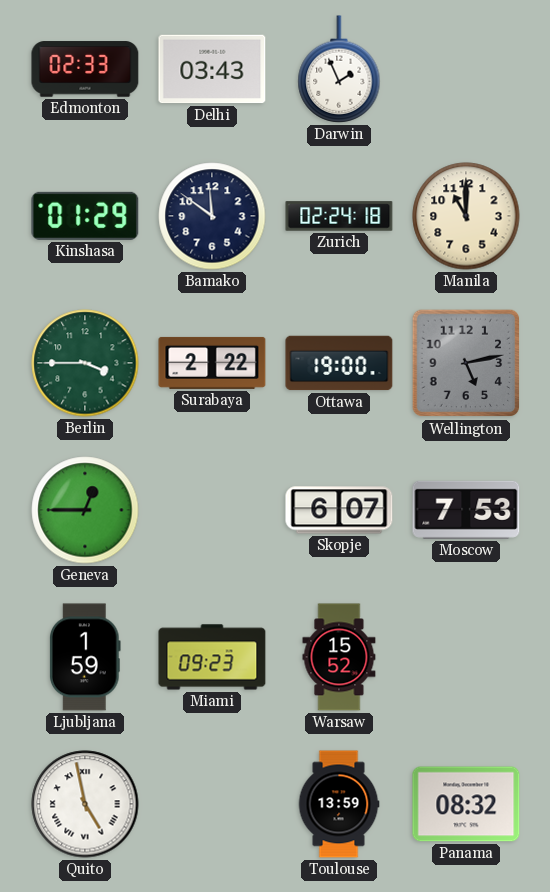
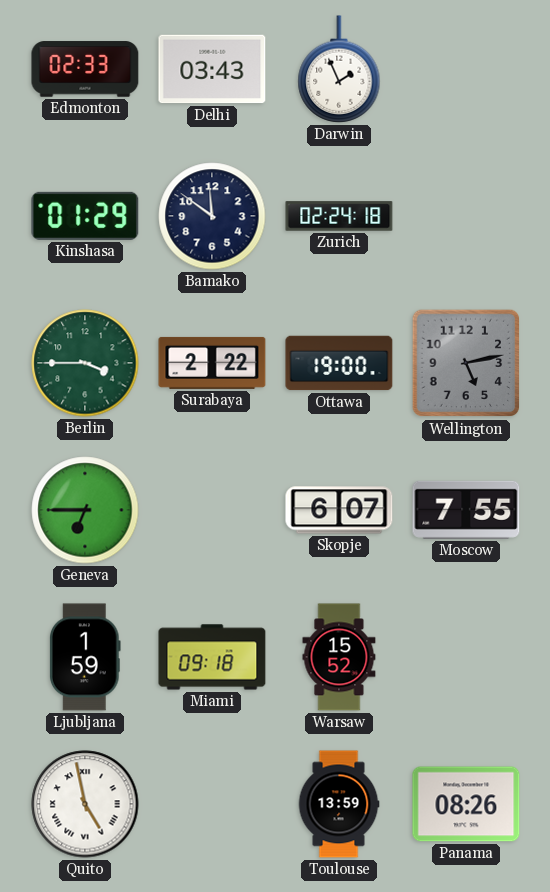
Manila: 11:00 -> none
Geneva: 12:45 -> 6:45
Moscow: 7:53 -> 7:55
Miami: 09:23 -> 09:18
Panama: 08:32 -> 08:26
